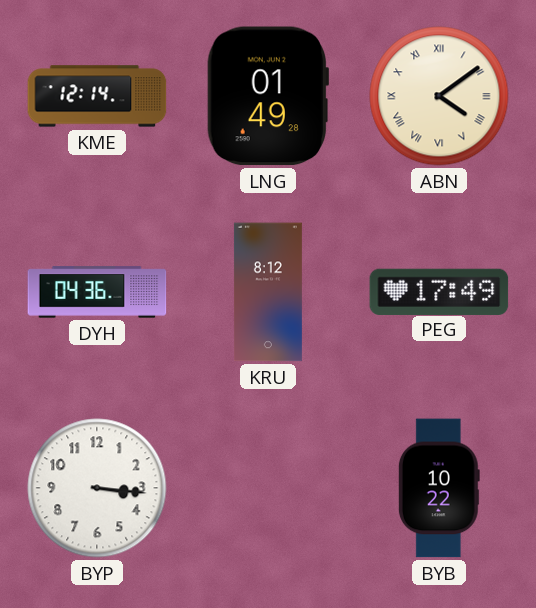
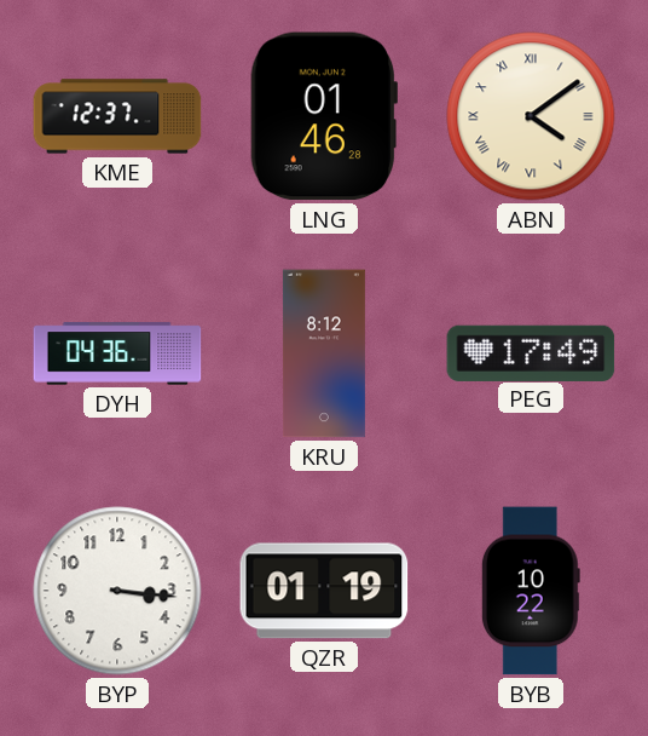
KME: 12:14 -> 12:37
LNG: 01:49 -> 01:46
QZR: none -> 01:19
